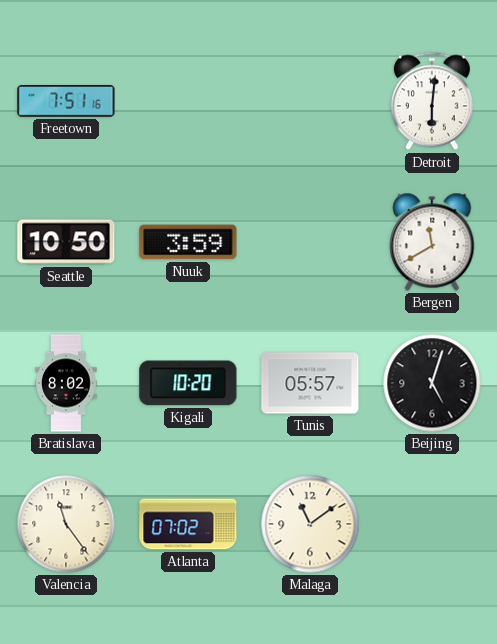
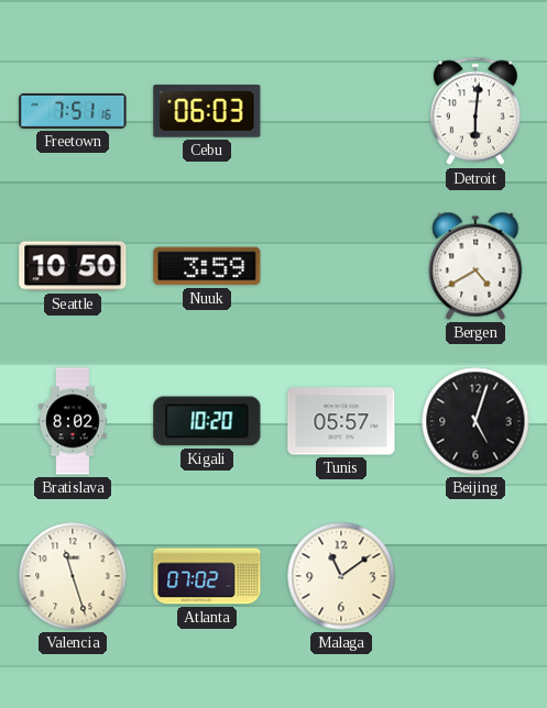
Cebu: none -> 06:03
Bergen: 11:40 -> 4:40
Valencia: 11:24 -> 11:27
